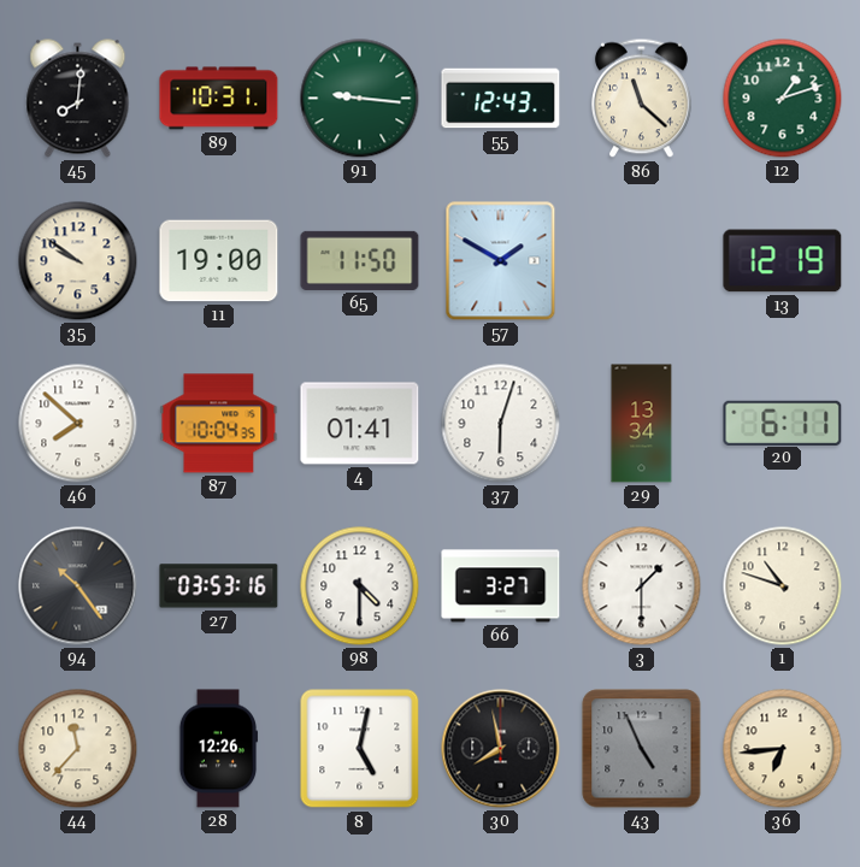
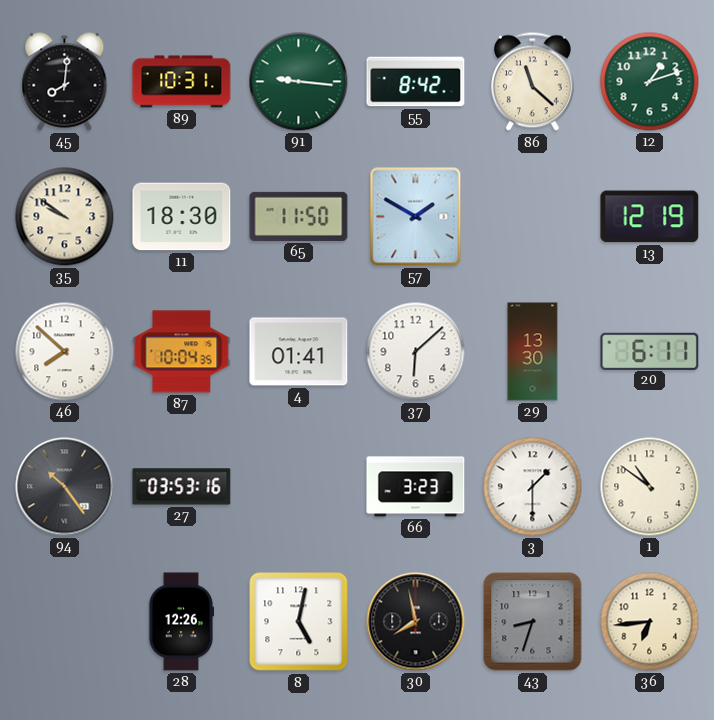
55: 12:43 -> 8:42
11: 19:00 -> 18:30
37: 6:03 -> 6:08
29: 13:34 -> 13:30
98: 4:30 -> none
66: 3:27 -> 3:23
1: 10:48 -> 10:51
44: 11:37 -> none
43: 4:56 -> 8:33
